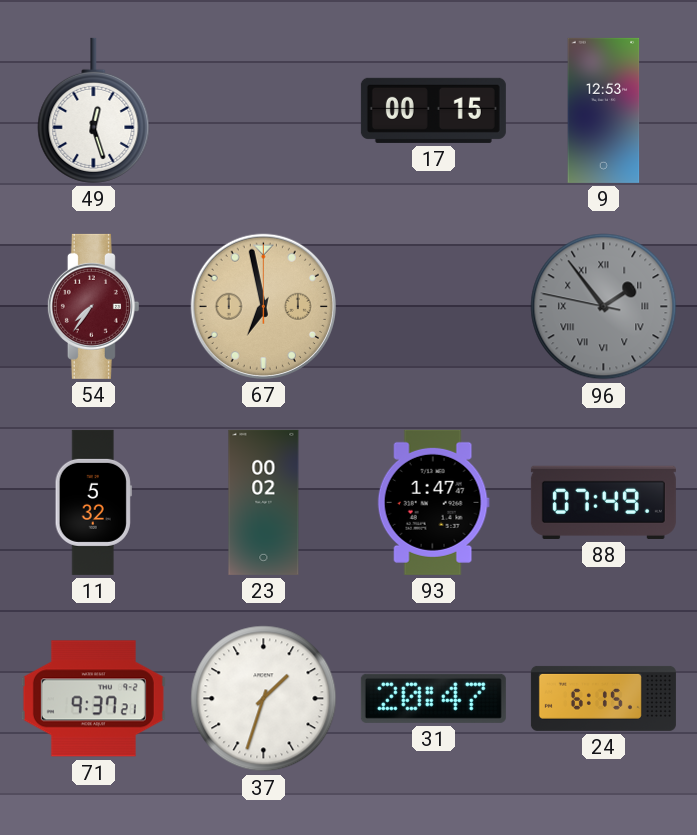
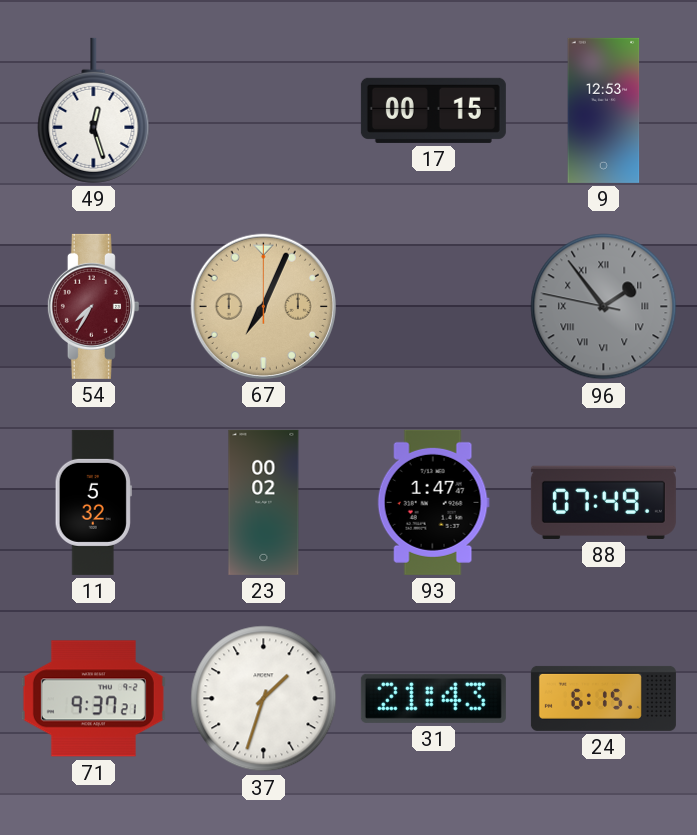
54: 7:36 -> 7:35
67: 6:58 -> 7:04
31: 20:47 -> 21:43
